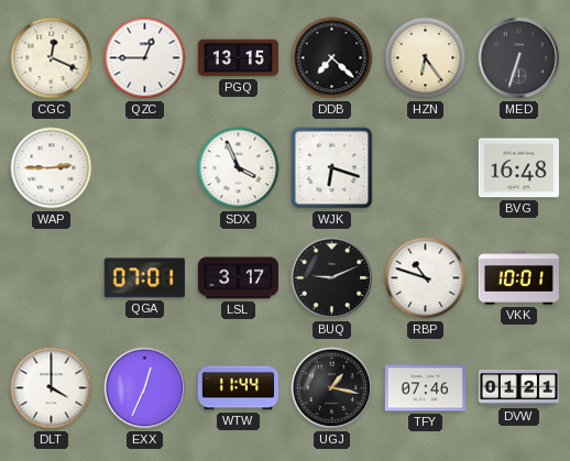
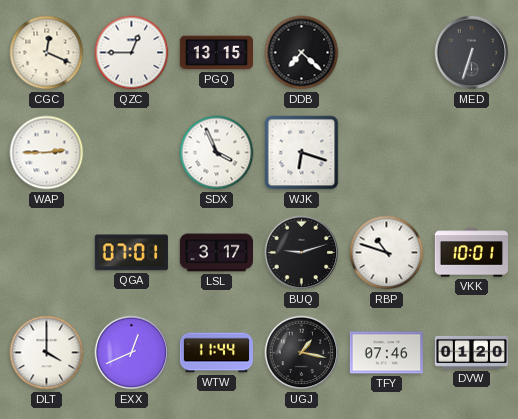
HZN: 6:24 -> none
BVG: 16:48 -> none
BUQ: 9:11 -> 9:12
EXX: 12:34 -> 12:41
DVW: 01:21 -> 01:20
